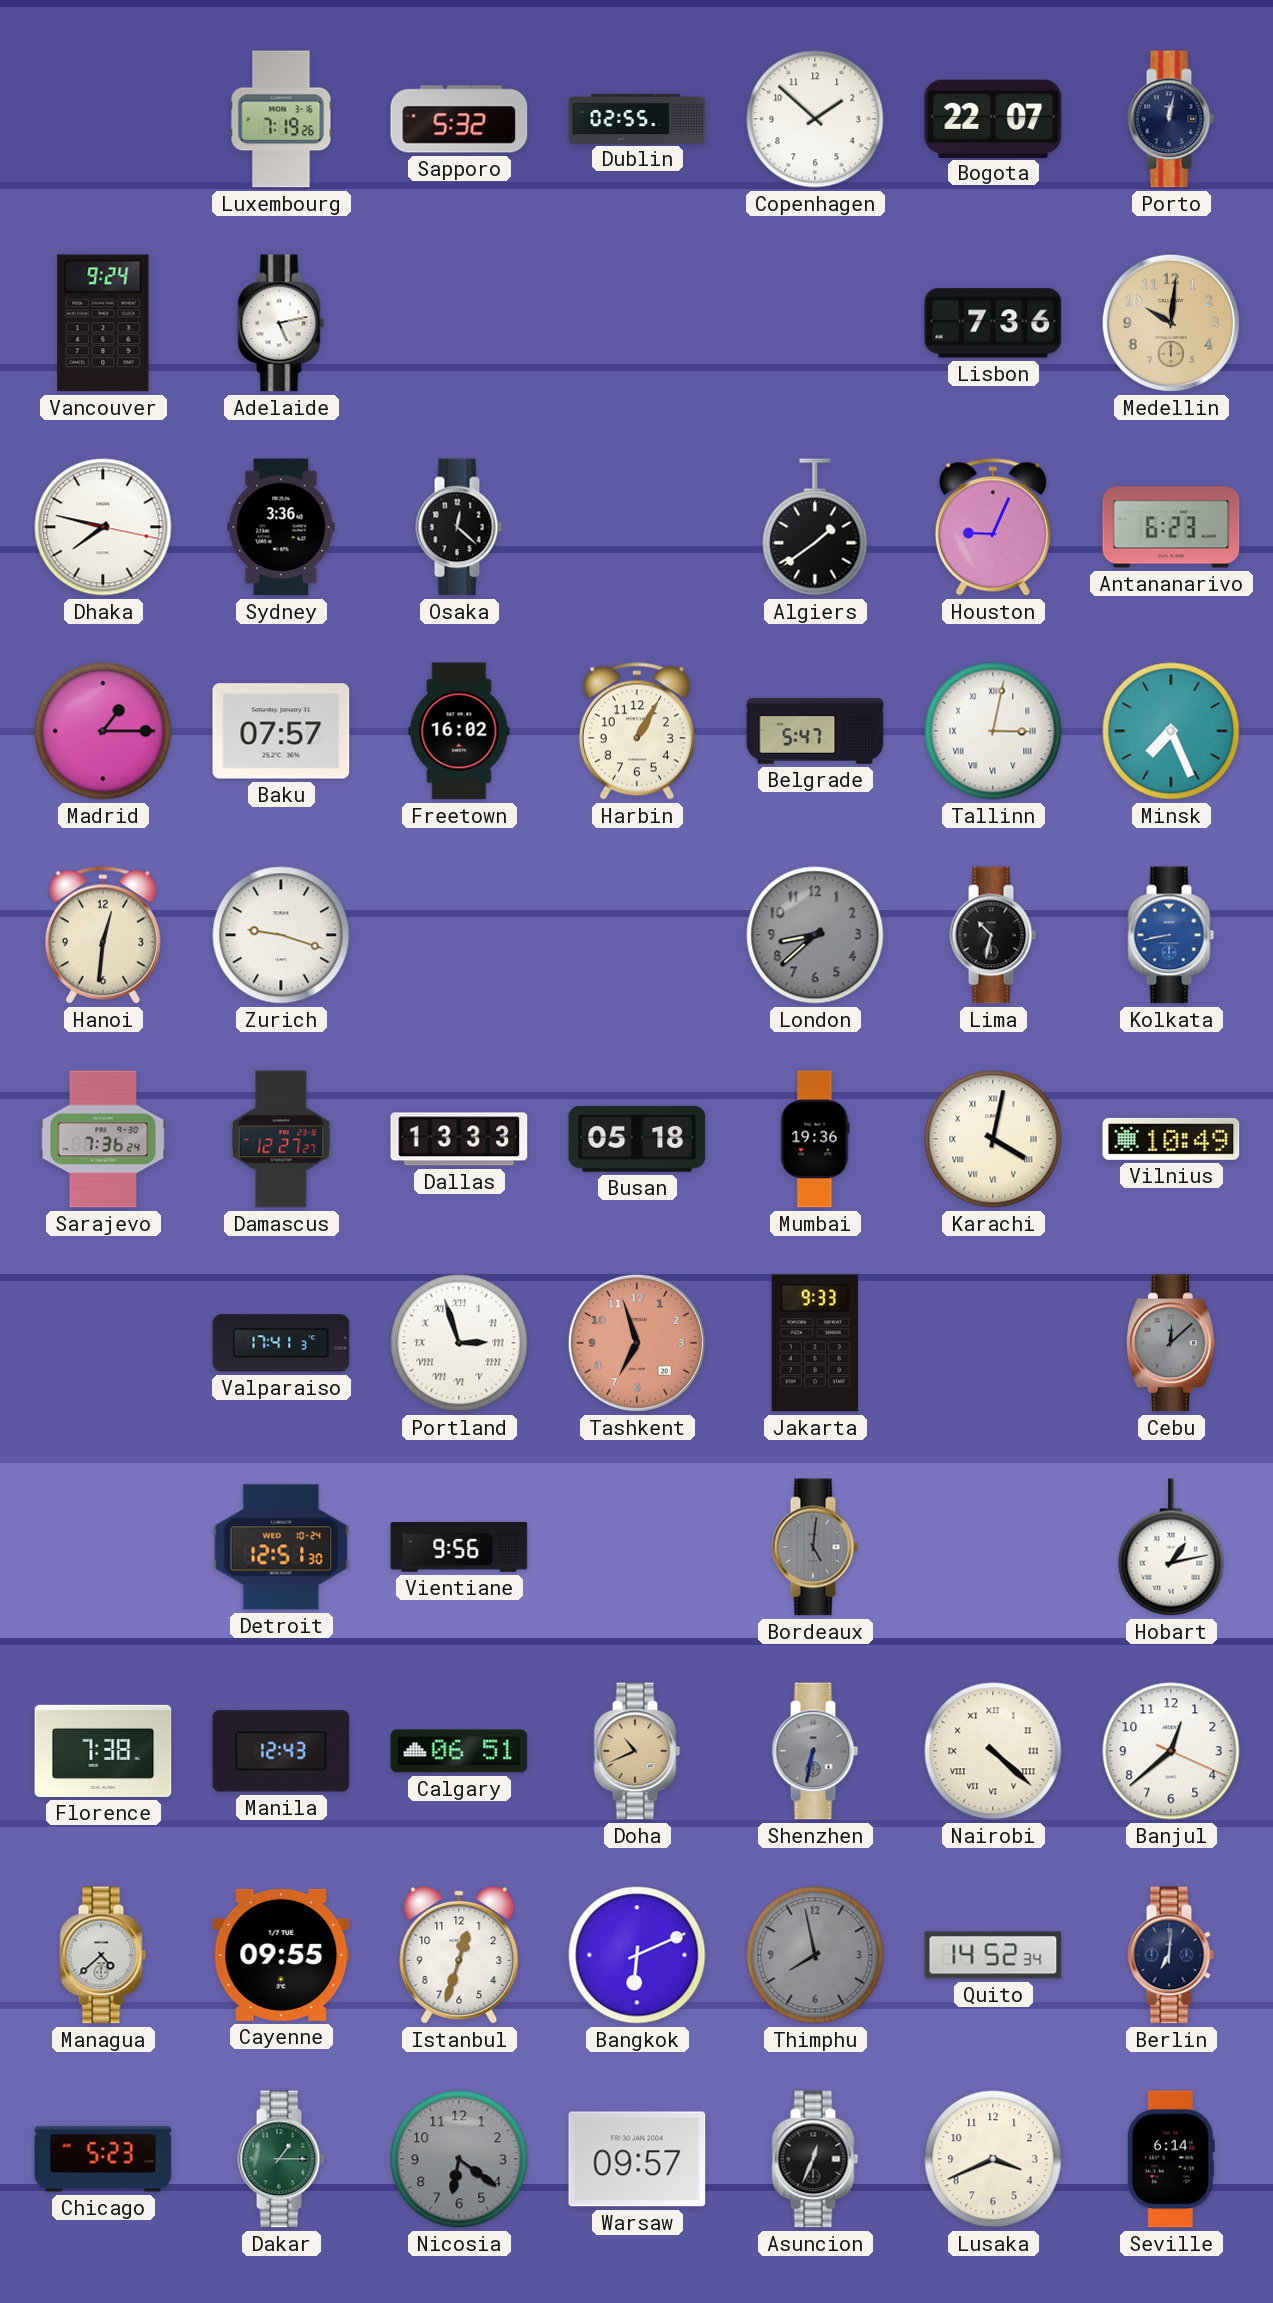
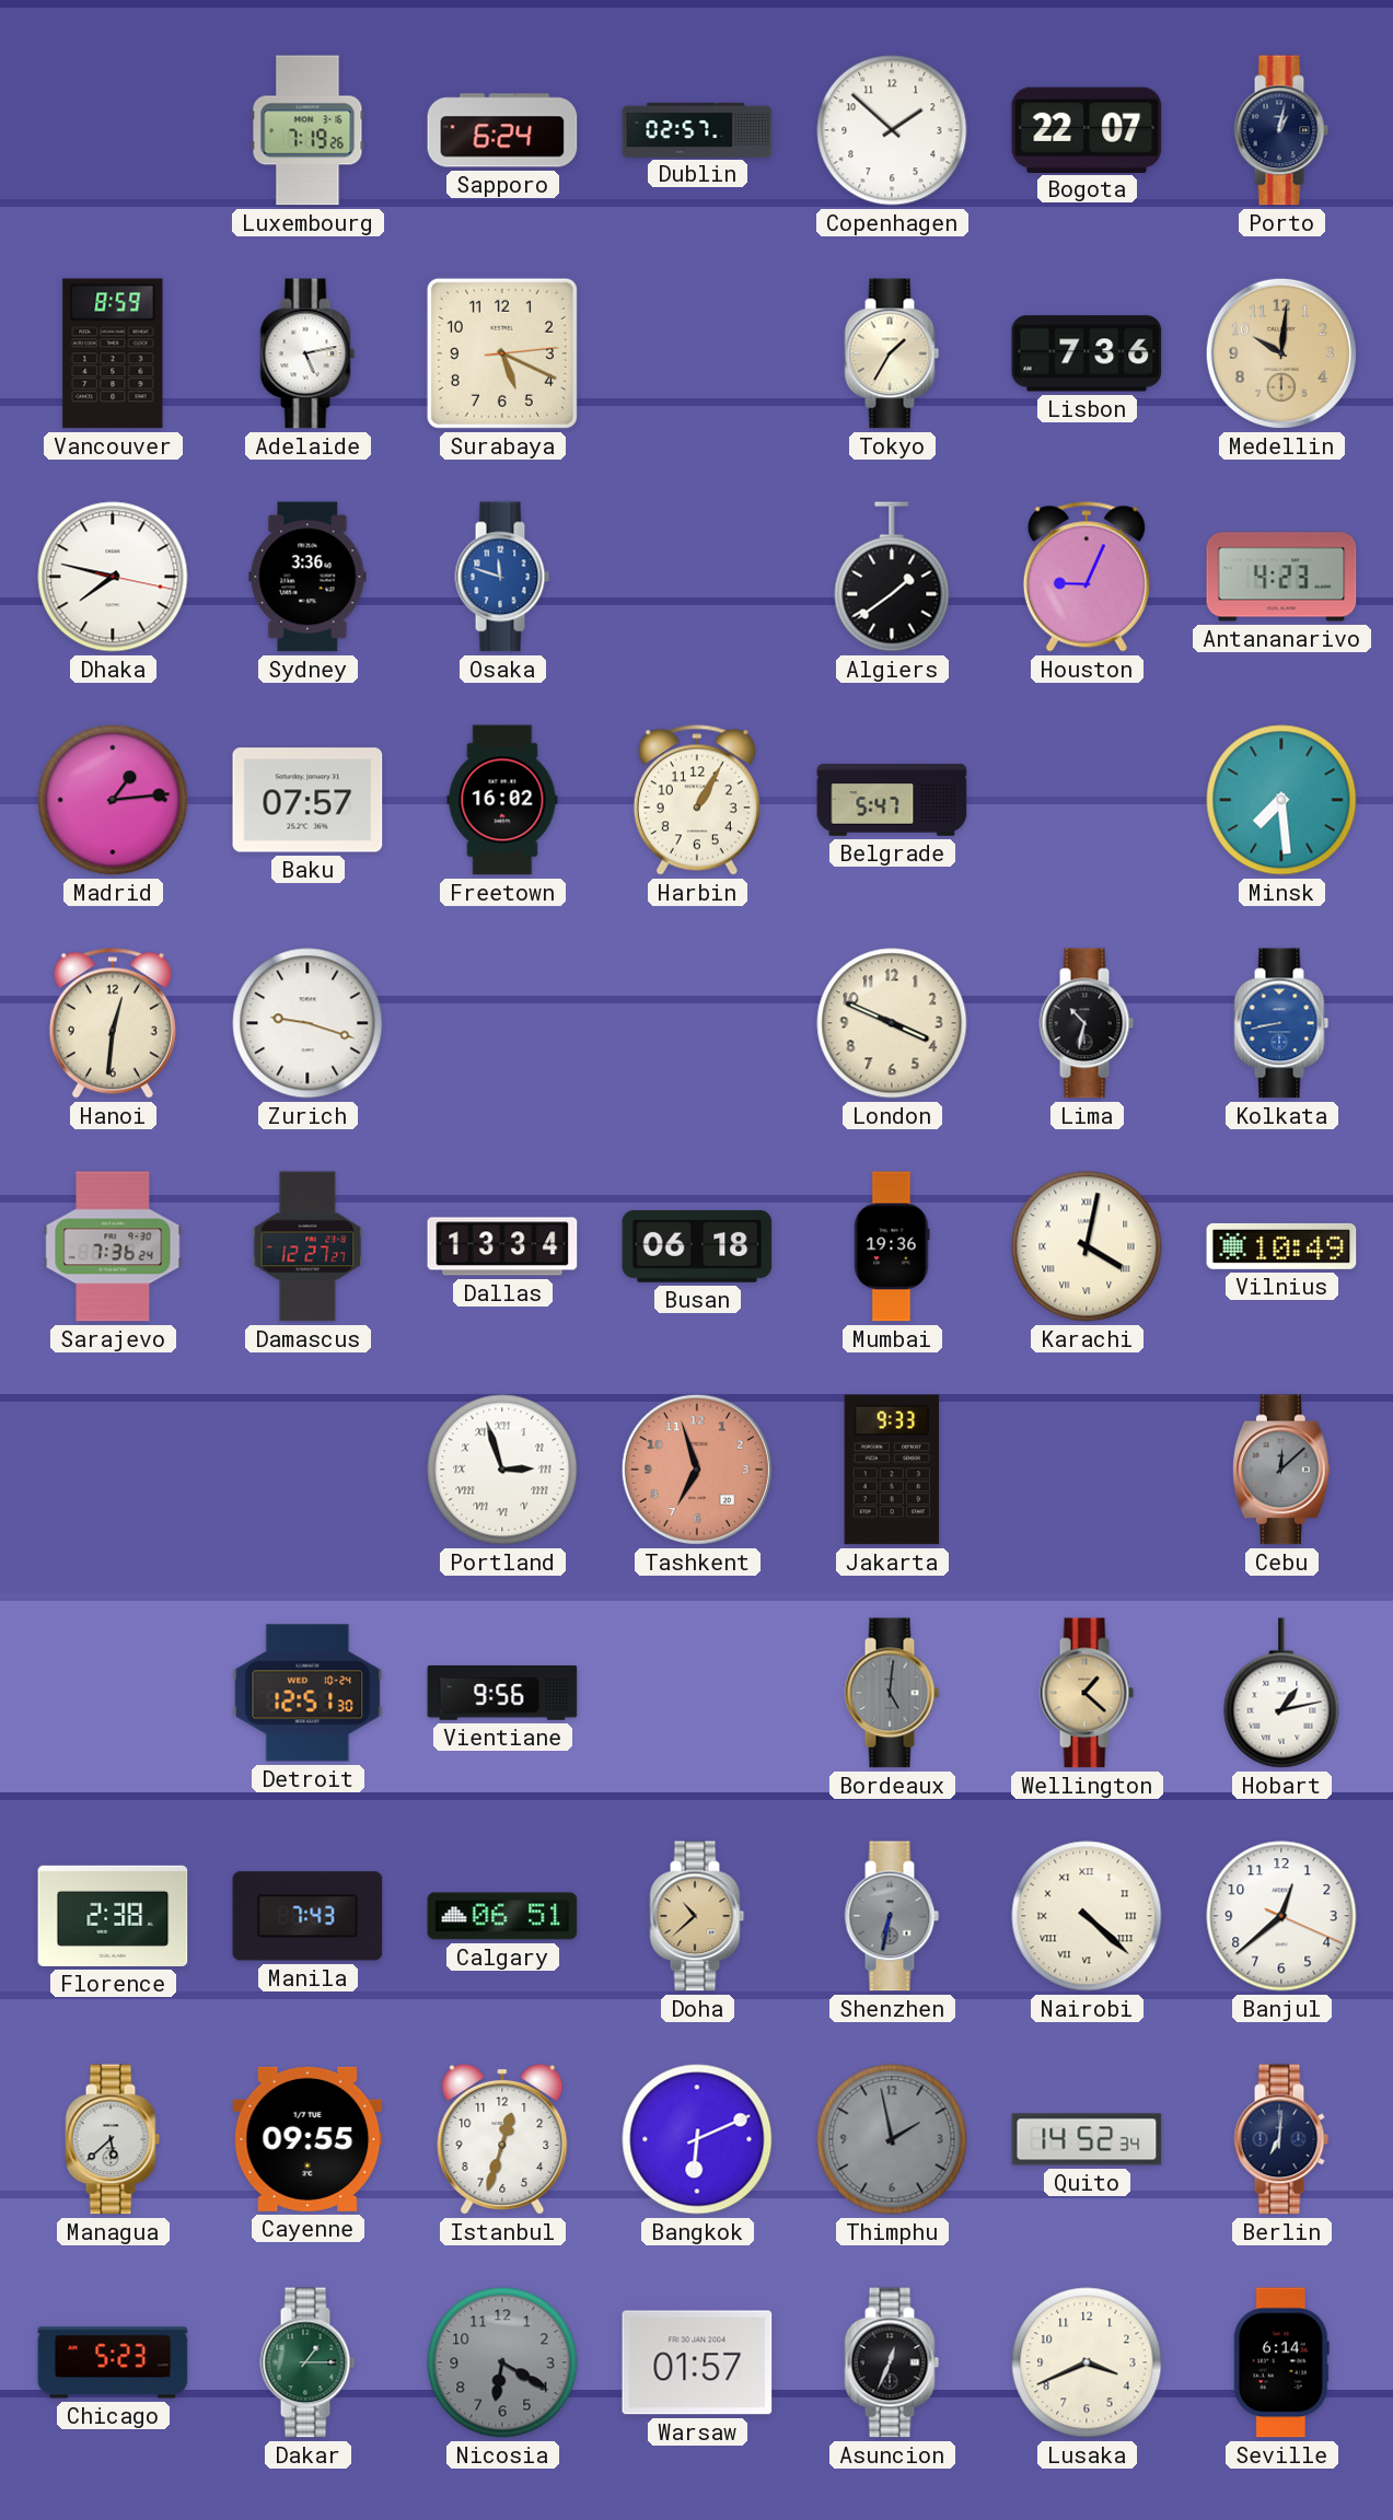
Sapporo: 5:32 -> 6:24
Dublin: 02:55 -> 02:57
Porto: 12:02 -> 1:02
Vancouver: 9:24 -> 8:59
Surabaya: none -> 5:19
Tokyo: none -> 1:35
Osaka: 12:22 -> 11:48
Osaka dial: black -> blue
Antananarivo: 6:23 -> 4:23
Madrid: 1:15 -> 1:14
Tallinn: 3:02 -> none
Minsk: 7:26 -> 7:29
London: 8:38 -> 3:49
London dial: grey -> cream
Dallas: 13:33 -> 13:34
Busan: 05:18 -> 06:18
Valparaiso: 17:41 -> none
Wellington: none -> 1:22
Florence: 7:38 -> 2:38
Manila: 12:43 -> 7:43
Doha: 10:41 -> 10:38
Managua: 4:38 -> 5:38
Thimphu: 7:58 -> 1:58
Nicosia: 6:21 -> 6:20
Warsaw: 09:57 -> 01:57
